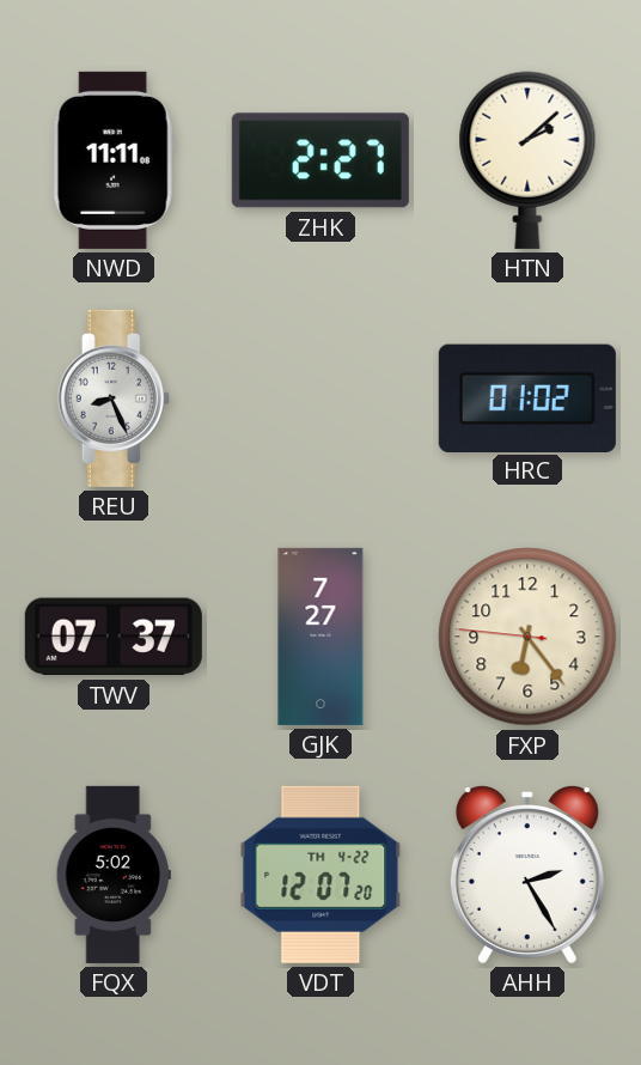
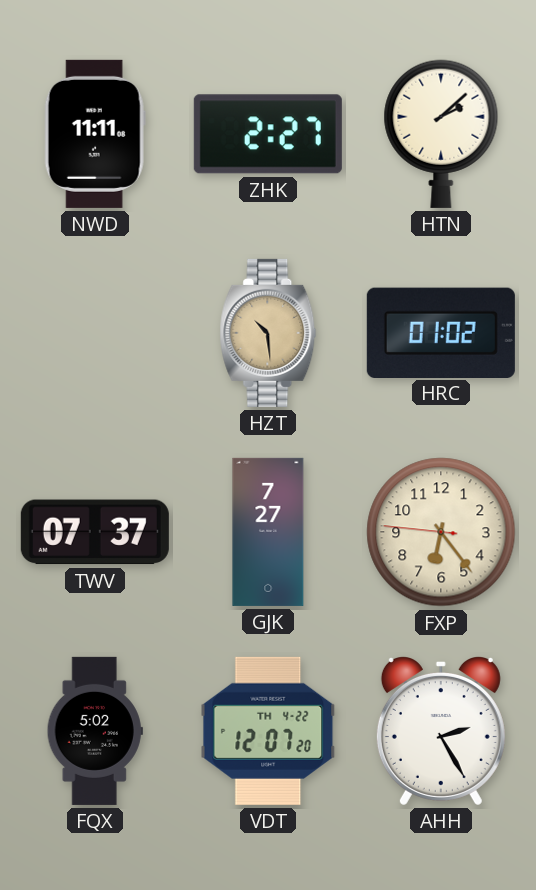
REU: 8:26 -> none
HZT: none -> 10:29
